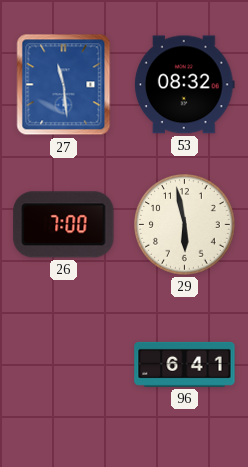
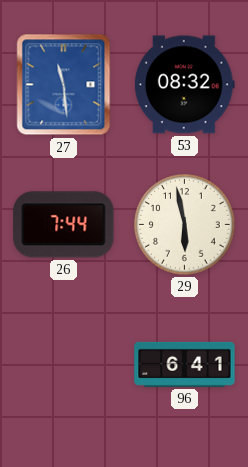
26: 7:00 -> 7:44
